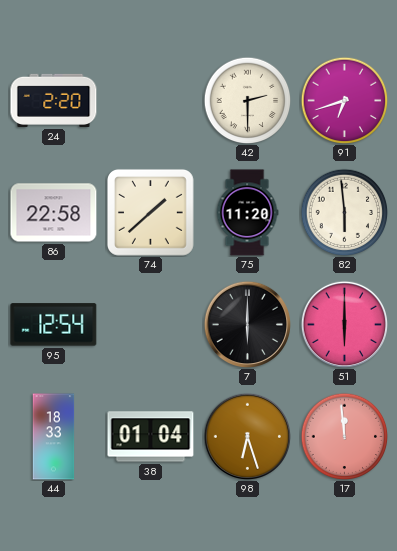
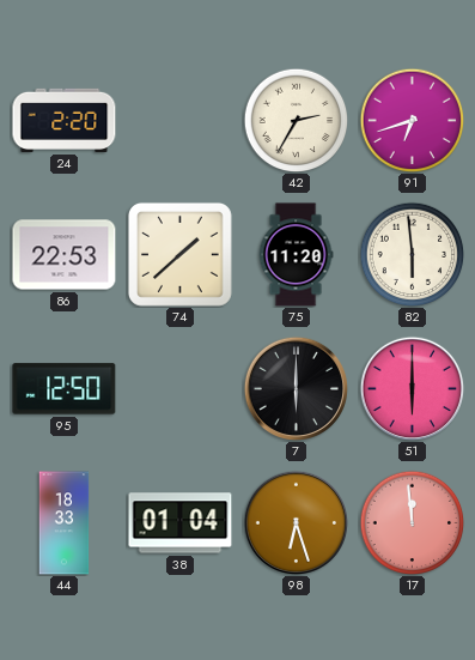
42: 2:30 -> 2:35
86: 22:58 -> 22:53
95: 12:54 -> 12:50
